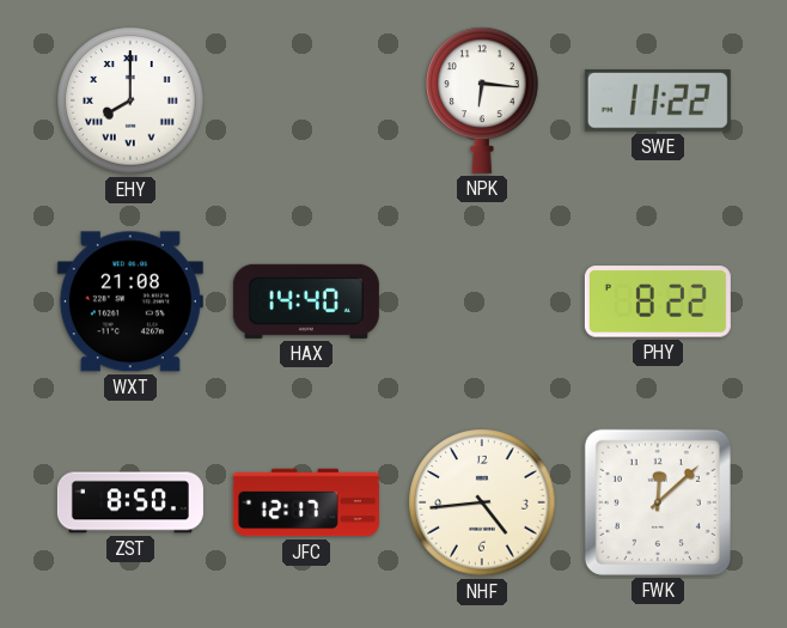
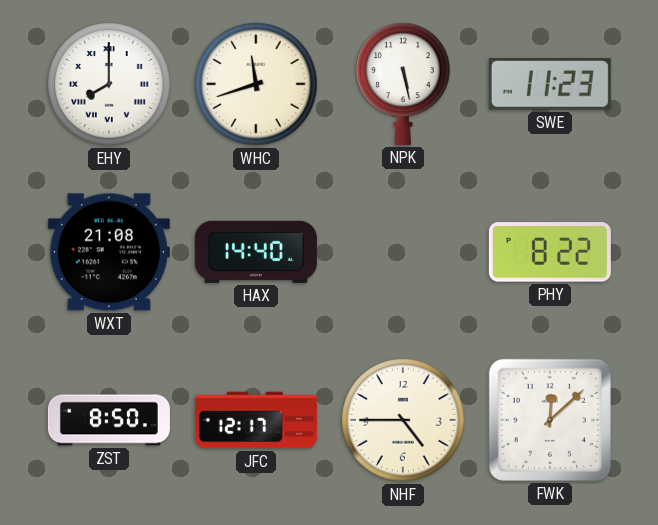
WHC: none -> 11:42
NPK: 6:16 -> 5:28
SWE: 11:22 -> 11:23
NHF: 4:44 -> 4:45
